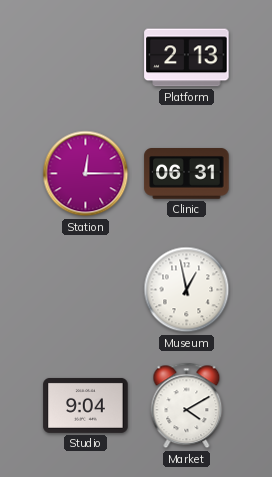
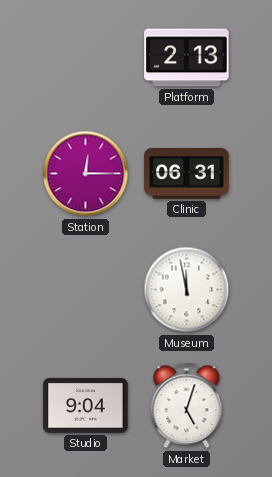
Museum: 12:58 -> 11:58
Market: 4:10 -> 5:03
